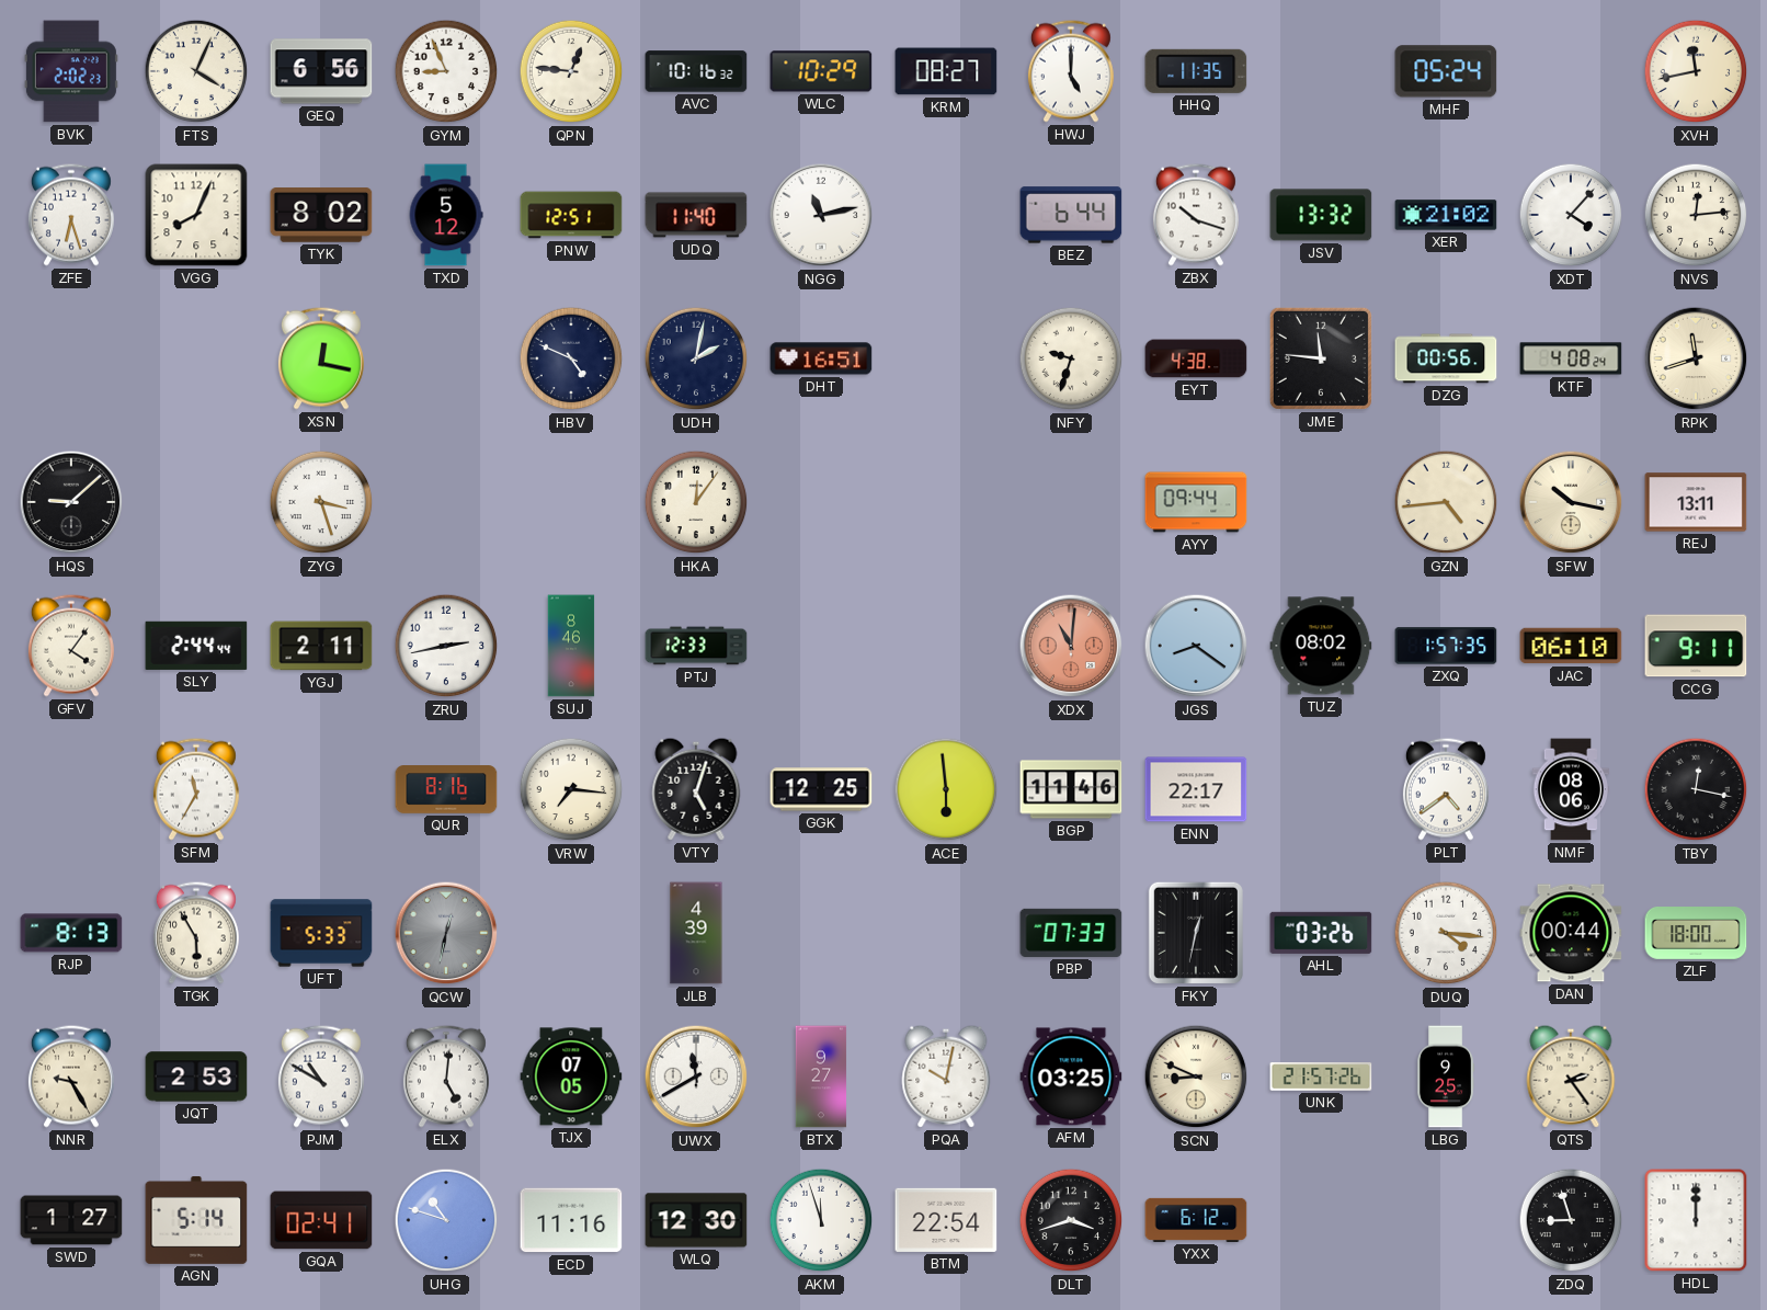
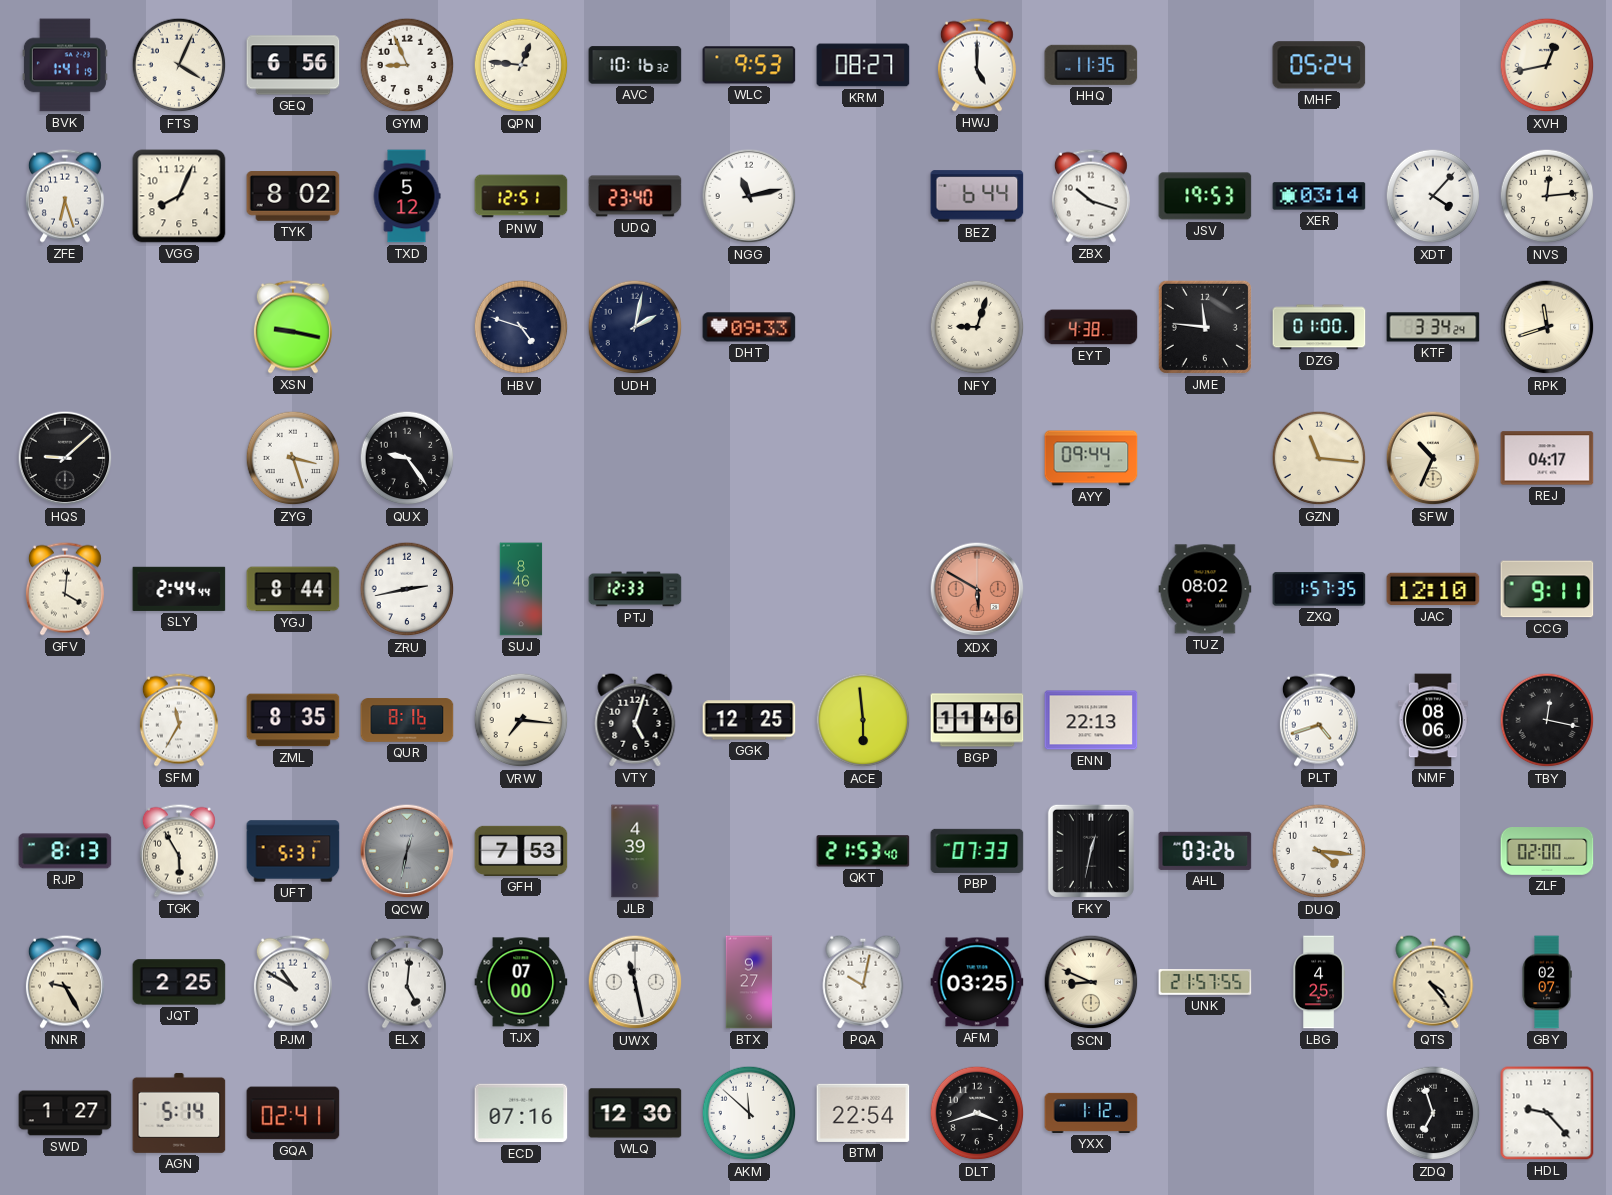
BVK: 2:02 -> 1:41
WLC: 10:29 -> 9:53
XVH: 11:43 -> 12:43
UDQ: 11:40 -> 23:40
JSV: 13:32 -> 19:53
XER: 21:02 -> 03:14
XSN: 12:17 -> 9:17
HBV: 4:49 -> 4:48
DHT: 16:51 -> 09:33
NFY: 9:33 -> 9:03
DZG: 00:56 -> 01:00
KTF: 4:08 -> 3:34
QUX: none -> 9:24
HKA: 12:06 -> none
GZN: 4:44 -> 11:16
SFW: 10:17 -> 10:34
REJ: 13:11 -> 04:17
GFV: 4:06 -> 4:01
YGJ: 2:11 -> 8:44
XDX: 11:01 -> 5:50
JGS: 8:21 -> none
JAC: 06:10 -> 12:10
ZML: none -> 8:35
ENN: 22:17 -> 22:13
PLT: 4:39 -> 4:42
UFT: 5:33 -> 5:31
GFH: none -> 7:53
QKT: none -> 21:53
DAN: 00:44 -> none
ZLF: 18:00 -> 02:00
JQT: 2:53 -> 2:25
TJX: 07:05 -> 07:00
UWX: 11:40 -> 11:28
UNK: 21:57:26 -> 21:57:55
LBG: 9:25 -> 4:25
QTS: 2:24 -> 4:24
GBY: none -> 02:07
UHG: 10:48 -> none
ECD: 11:16 -> 07:16
AKM: 11:57 -> 11:52
YXX: 6:12 -> 1:12
ZDQ: 8:57 -> 6:57
HDL: 12:00 -> 9:23
